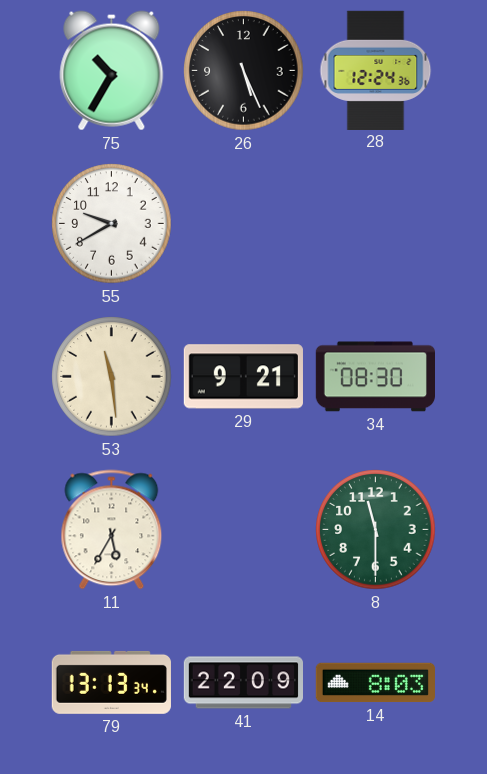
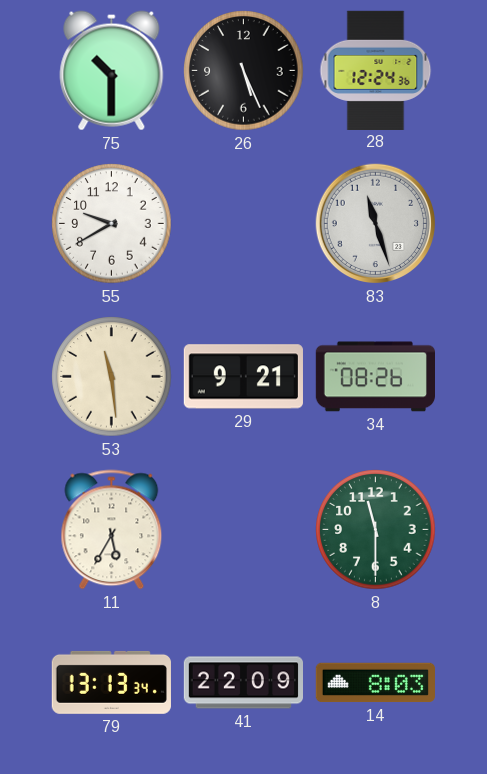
75: 10:35 -> 10:30
83: none -> 11:27
34: 08:30 -> 08:26
